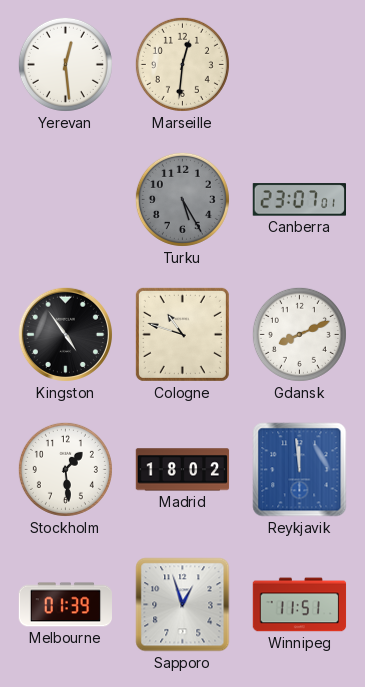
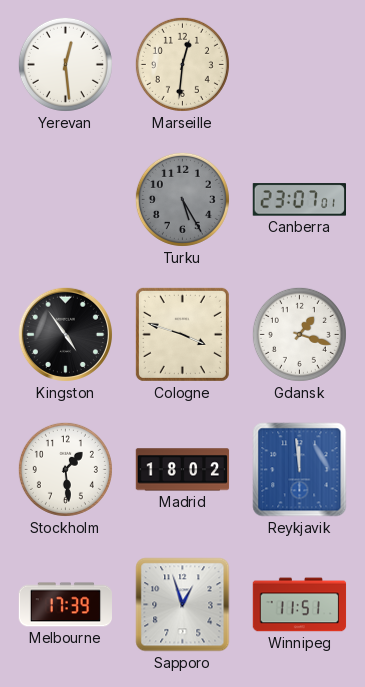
Cologne: 10:48 -> 3:48
Gdansk: 8:11 -> 1:18
Melbourne: 01:39 -> 17:39
